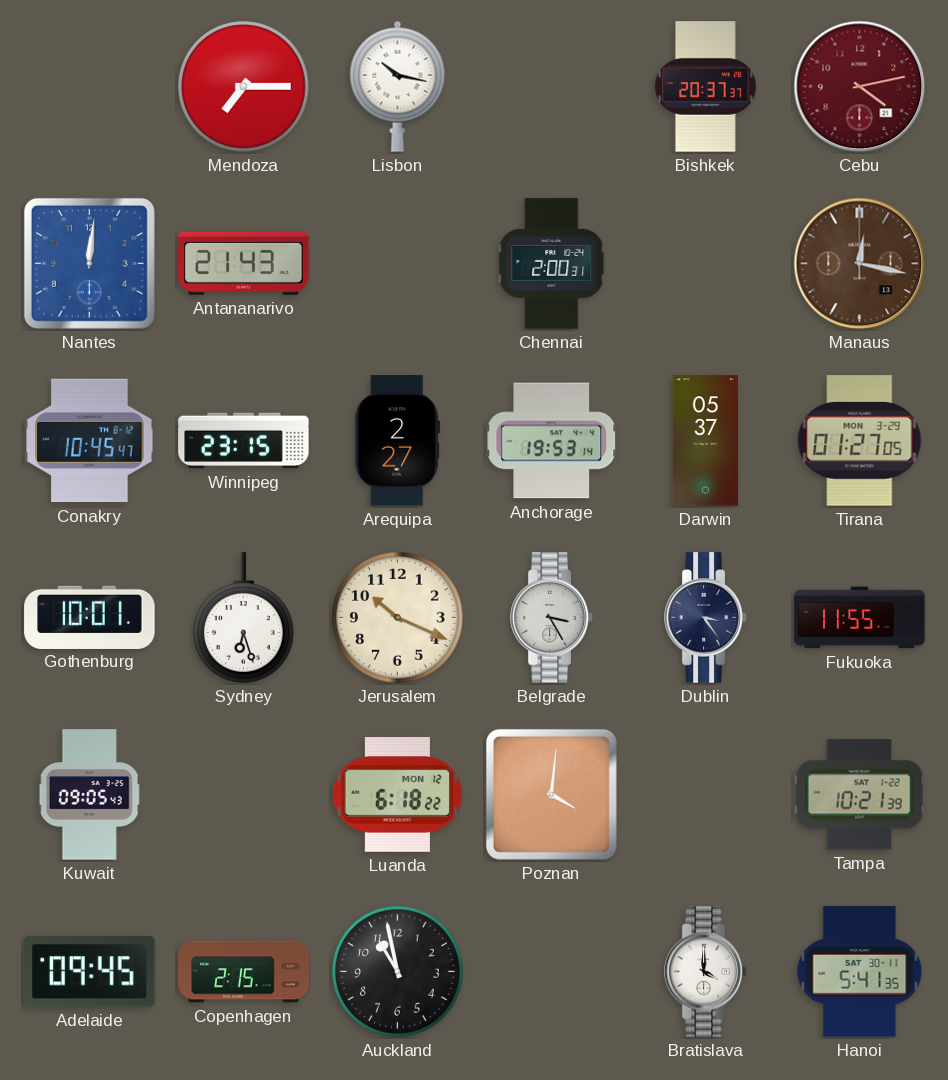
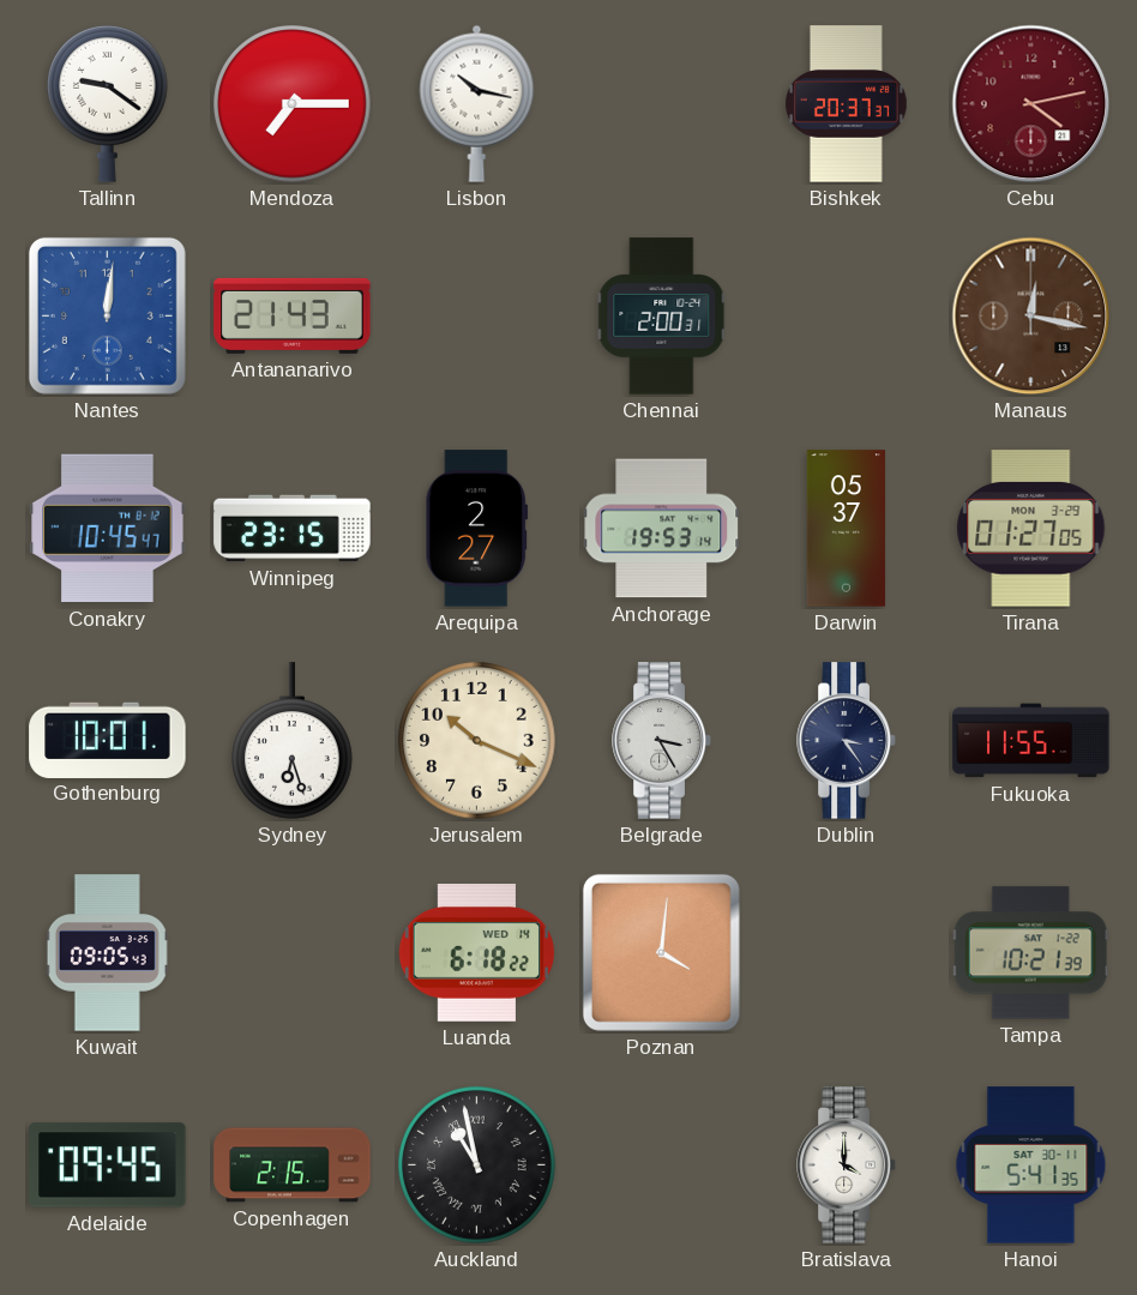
Tallinn: none -> 9:21
Luanda date: MON 12 -> WED 14
Auckland numerals: Arabic -> Roman
